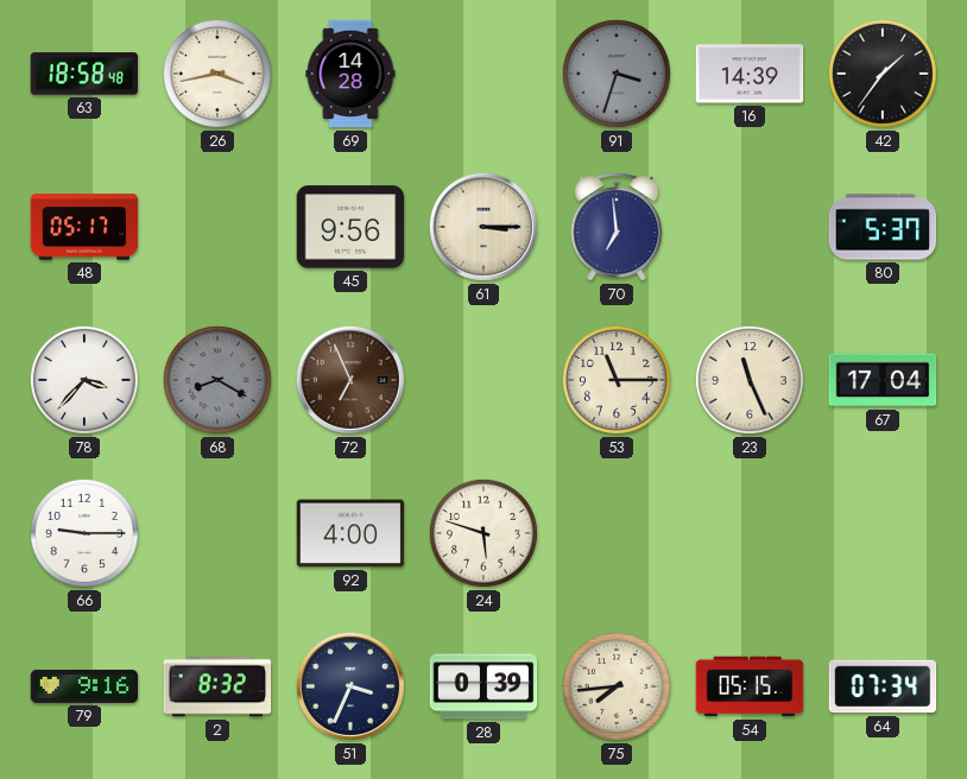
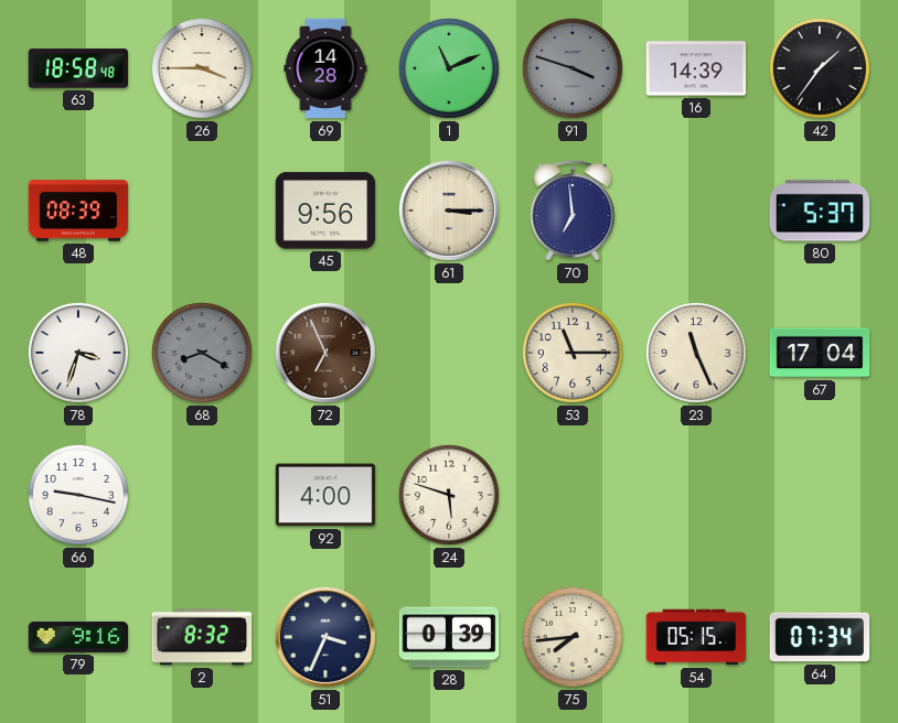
26: 3:43 -> 3:45
1: none -> 11:11
91: 3:33 -> 3:48
48: 05:17 -> 08:39
78: 3:37 -> 3:33
66: 9:15 -> 9:17
